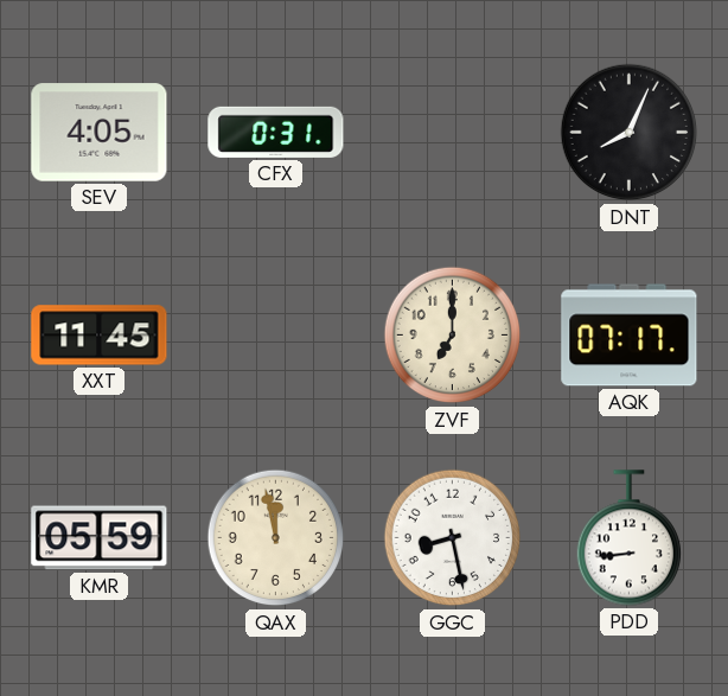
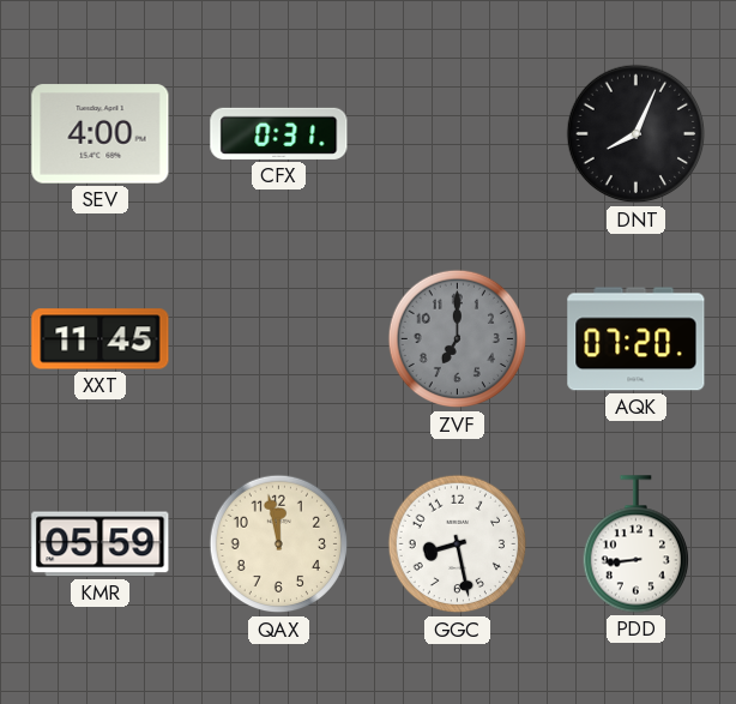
SEV: 4:05 -> 4:00
ZVF dial: cream -> grey
AQK: 07:17 -> 07:20
